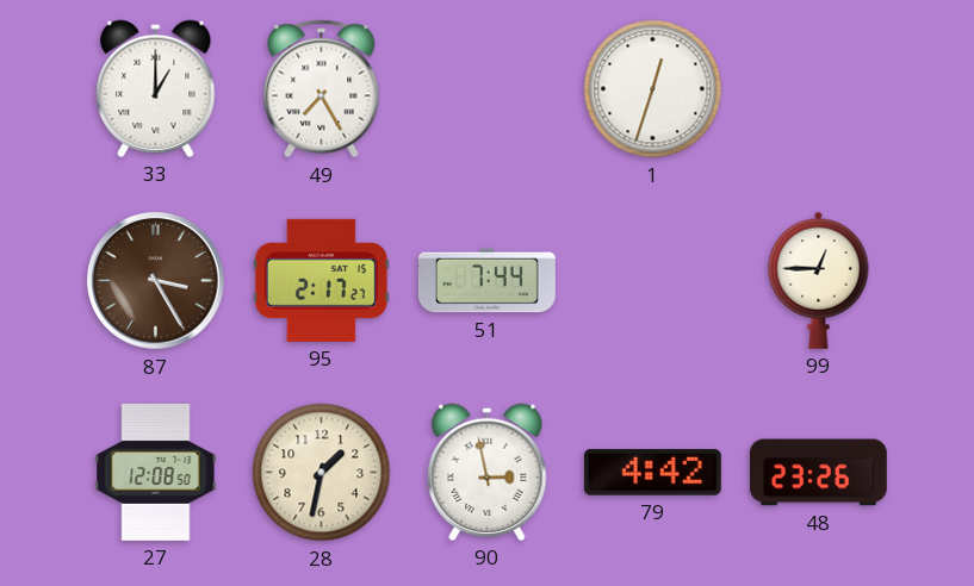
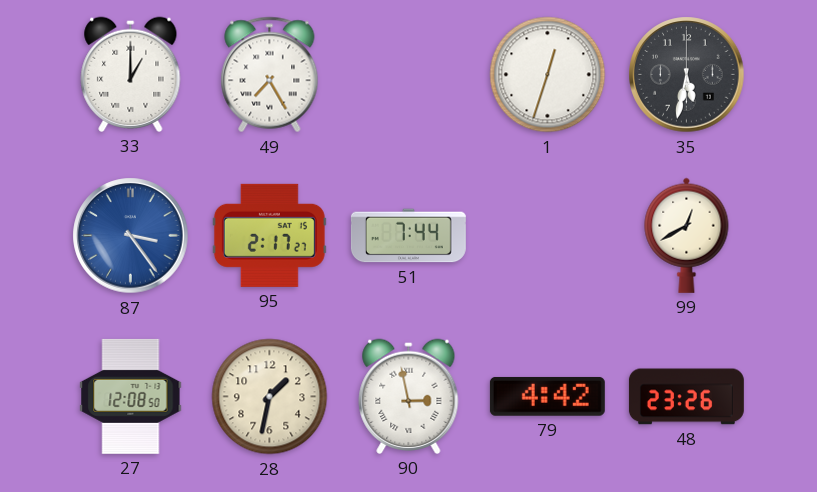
35: none -> 5:32
87: 3:25 -> 3:24
87 dial: brown -> blue
99: 12:45 -> 12:40
